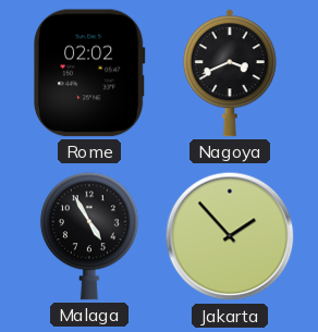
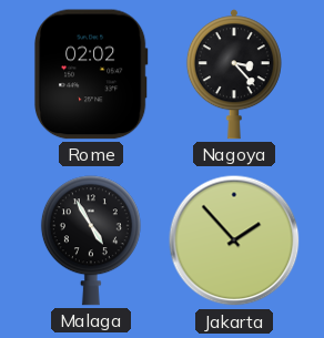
Nagoya: 3:41 -> 3:23
